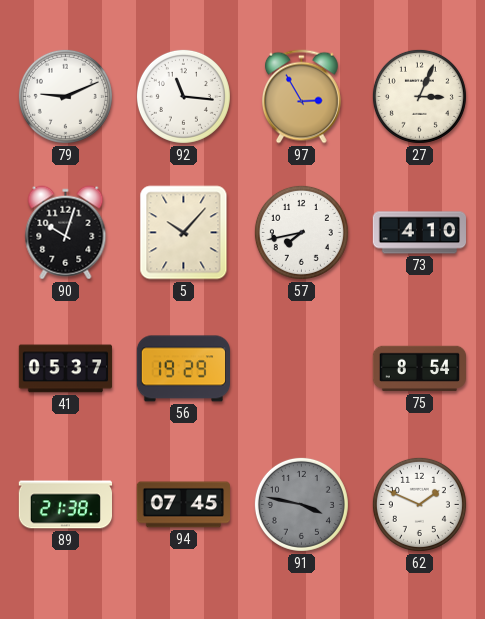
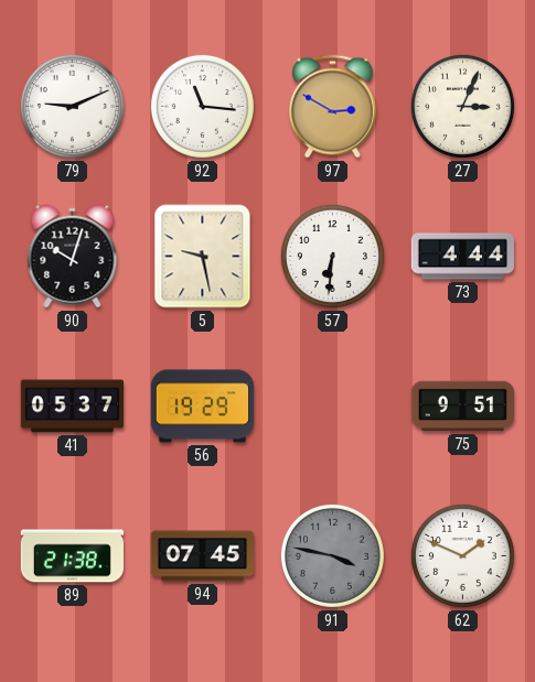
97: 2:55 -> 2:50
5: 10:07 -> 9:28
57: 7:43 -> 6:31
73: 4:10 -> 4:44
75: 8:54 -> 9:51
